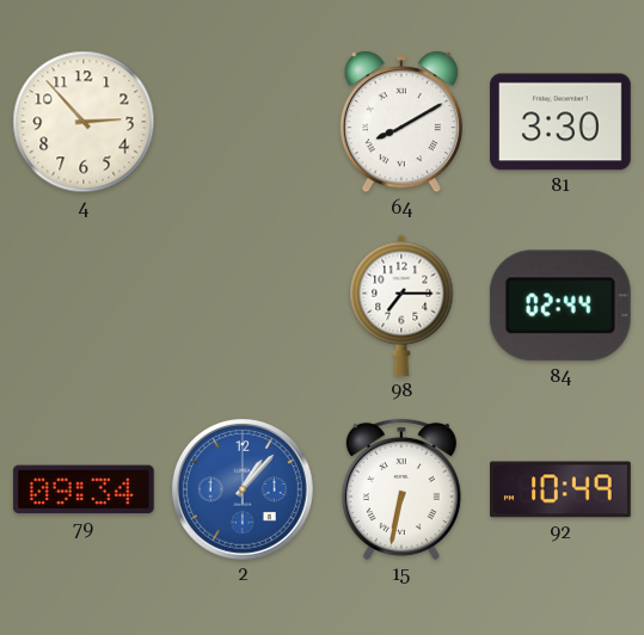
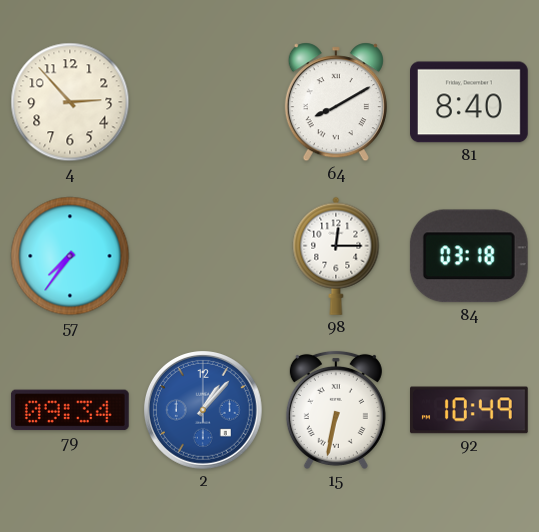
81: 3:30 -> 8:40
57: none -> 7:36
98: 7:15 -> 12:15
84: 02:44 -> 03:18
